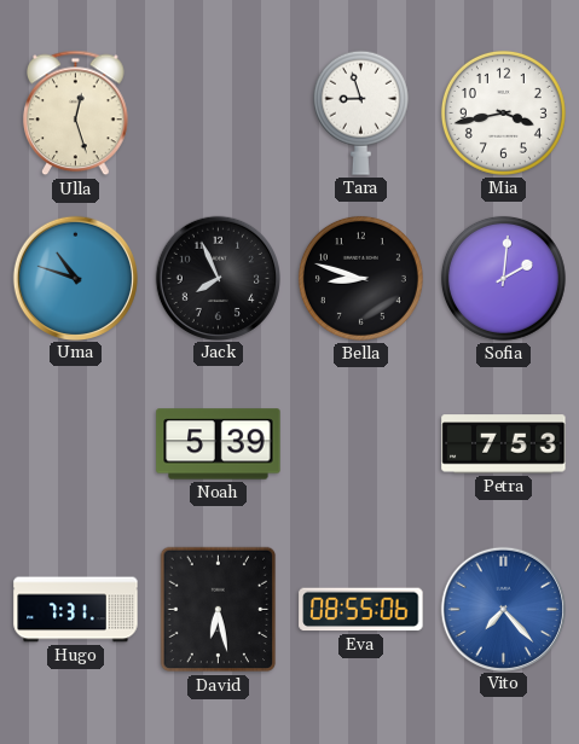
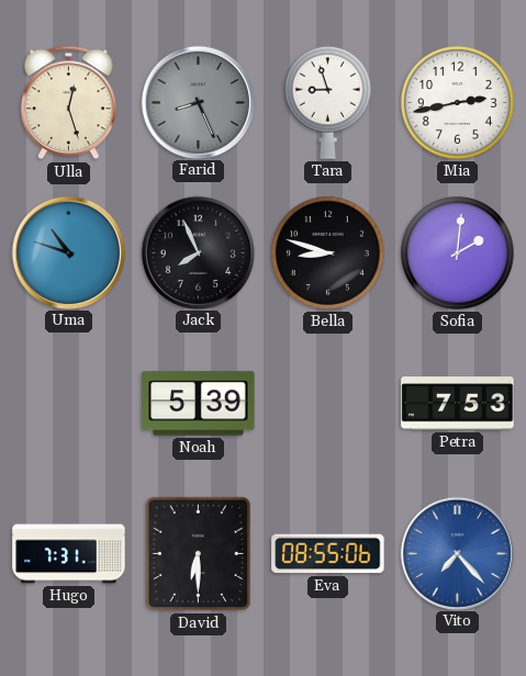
Farid: none -> 8:26
Mia: 3:43 -> 2:43
David: 6:28 -> 6:30
